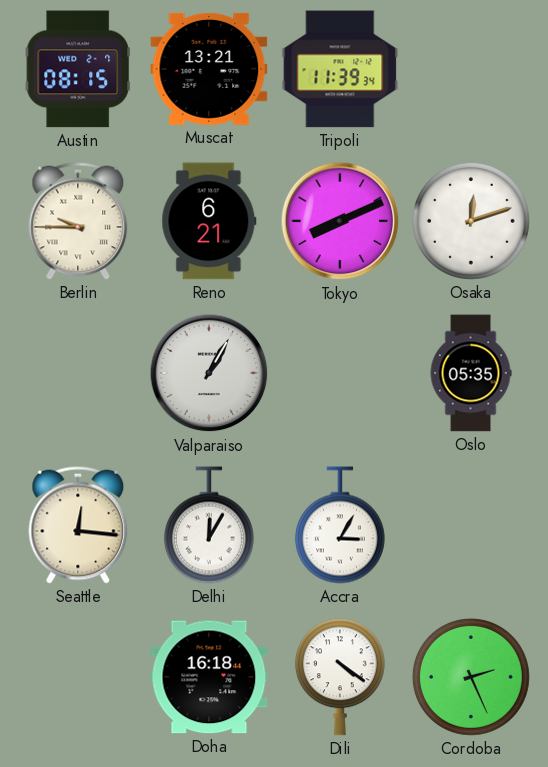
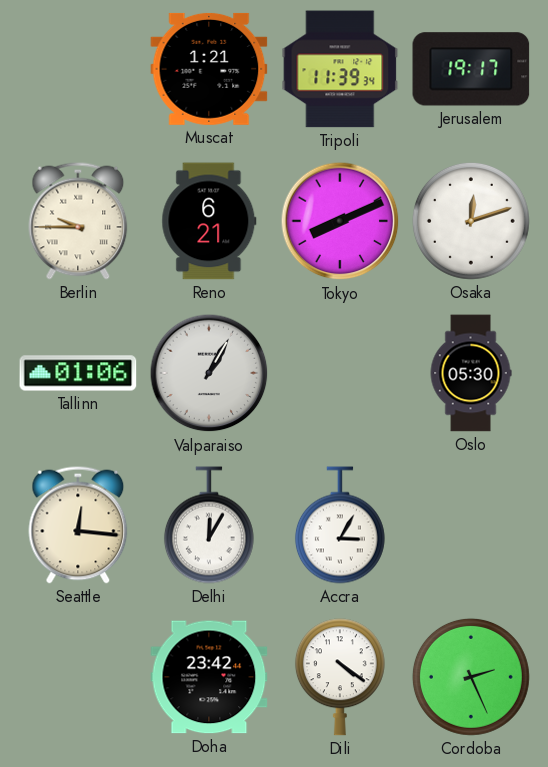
Austin: 08:15 -> none
Muscat: 13:21 -> 1:21
Jerusalem: none -> 19:17
Tallinn: none -> 01:06
Oslo: 05:35 -> 05:30
Doha: 16:18 -> 23:42
